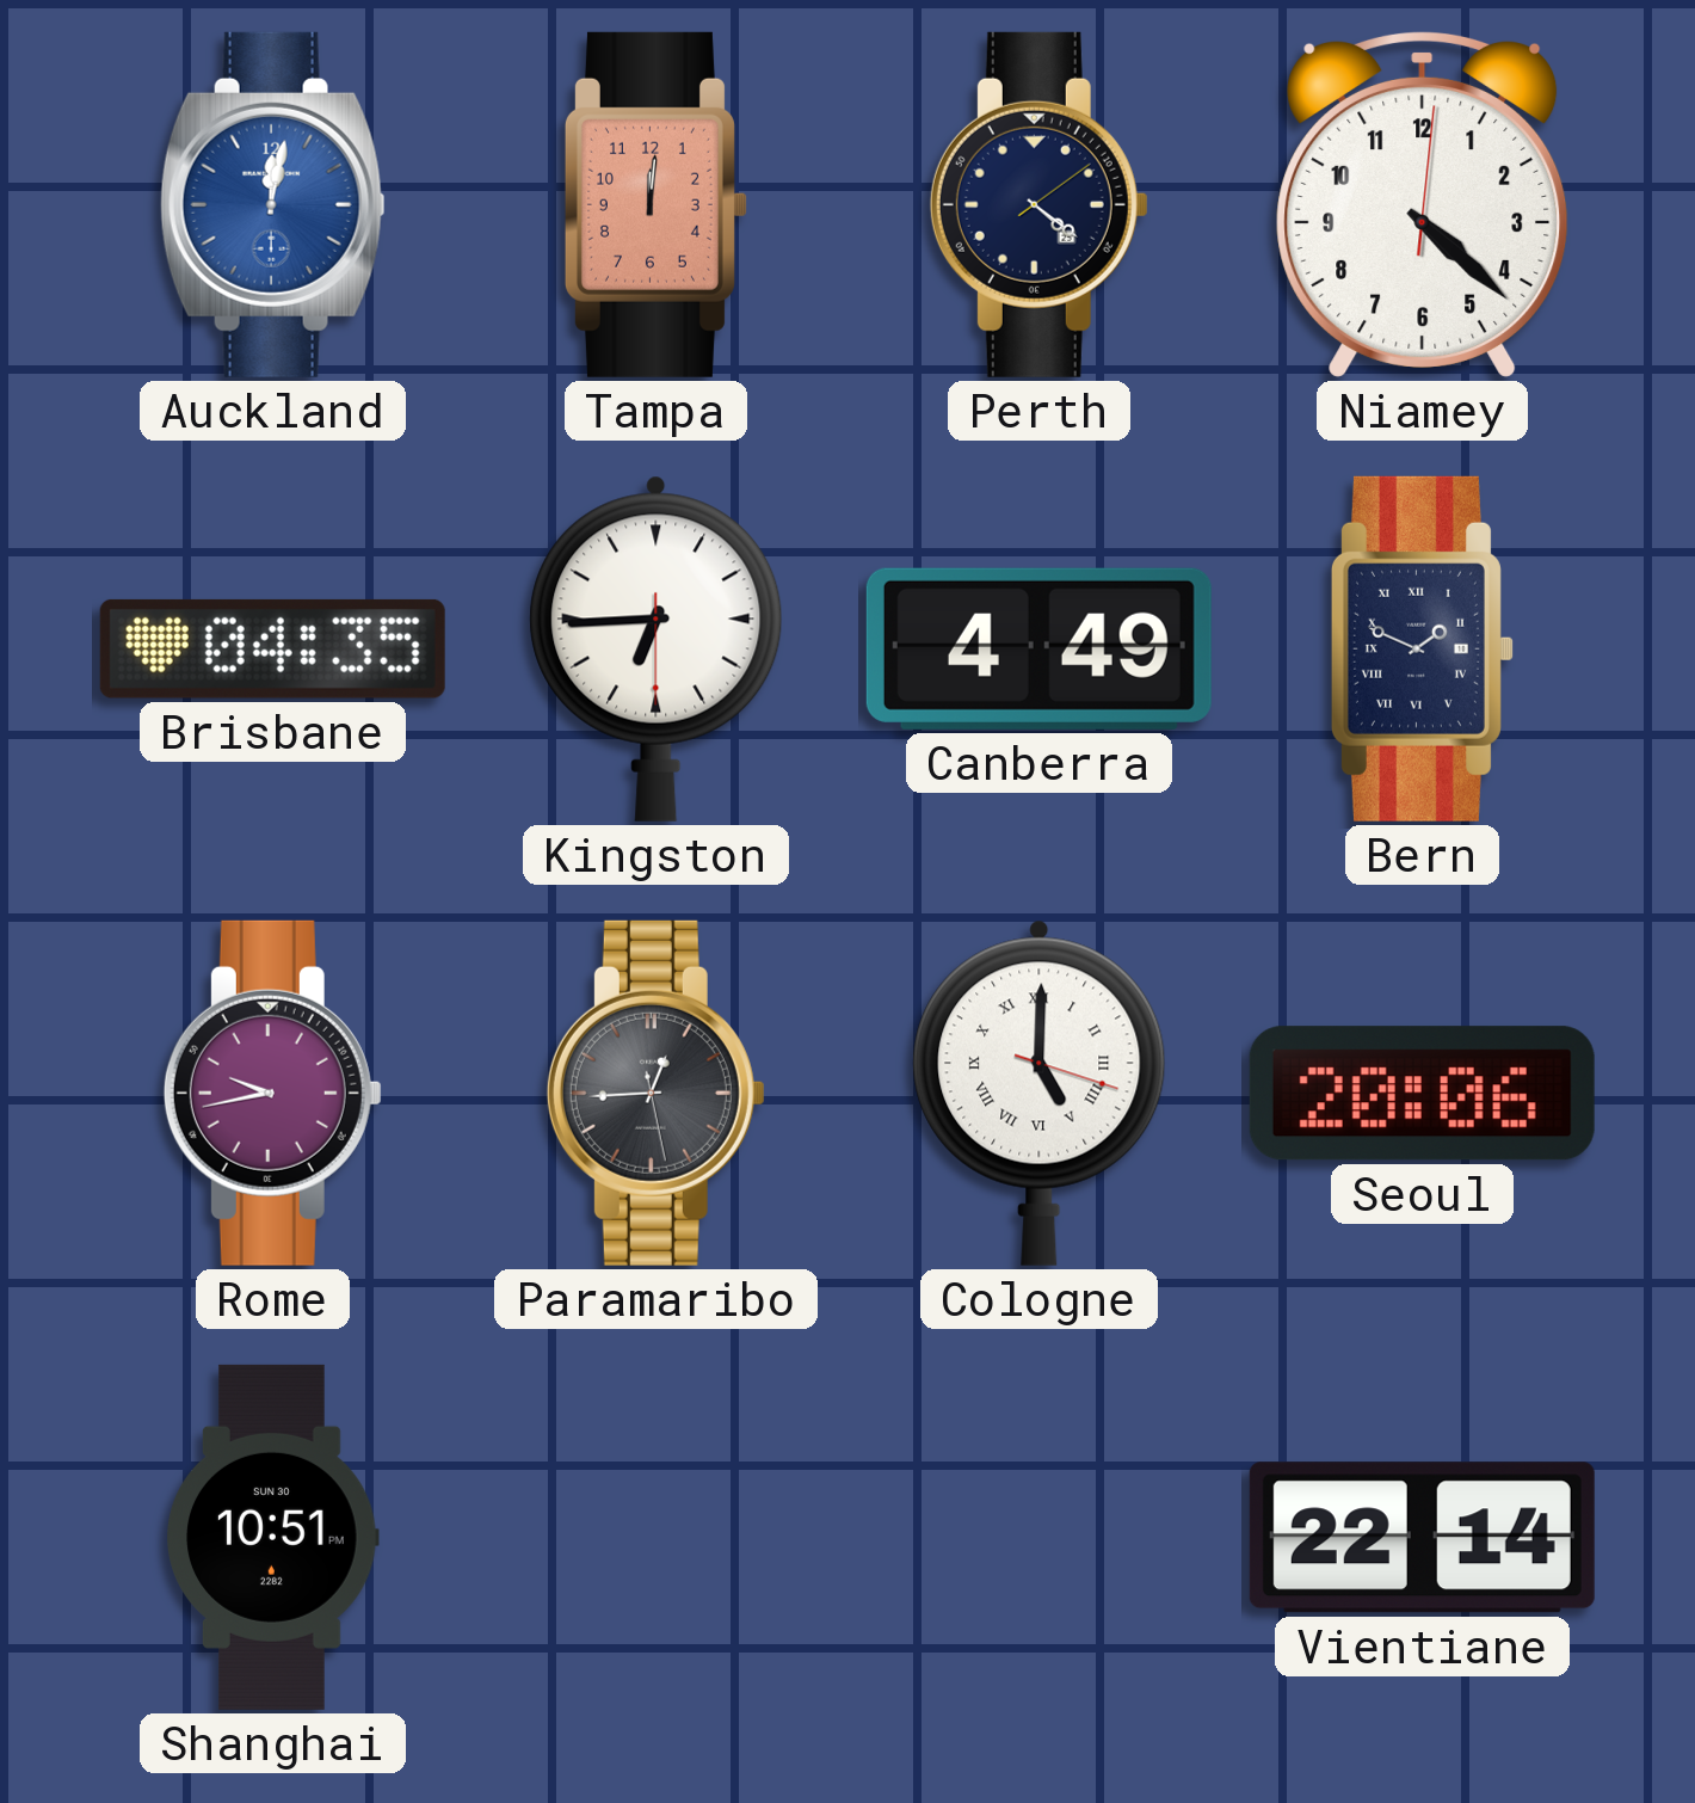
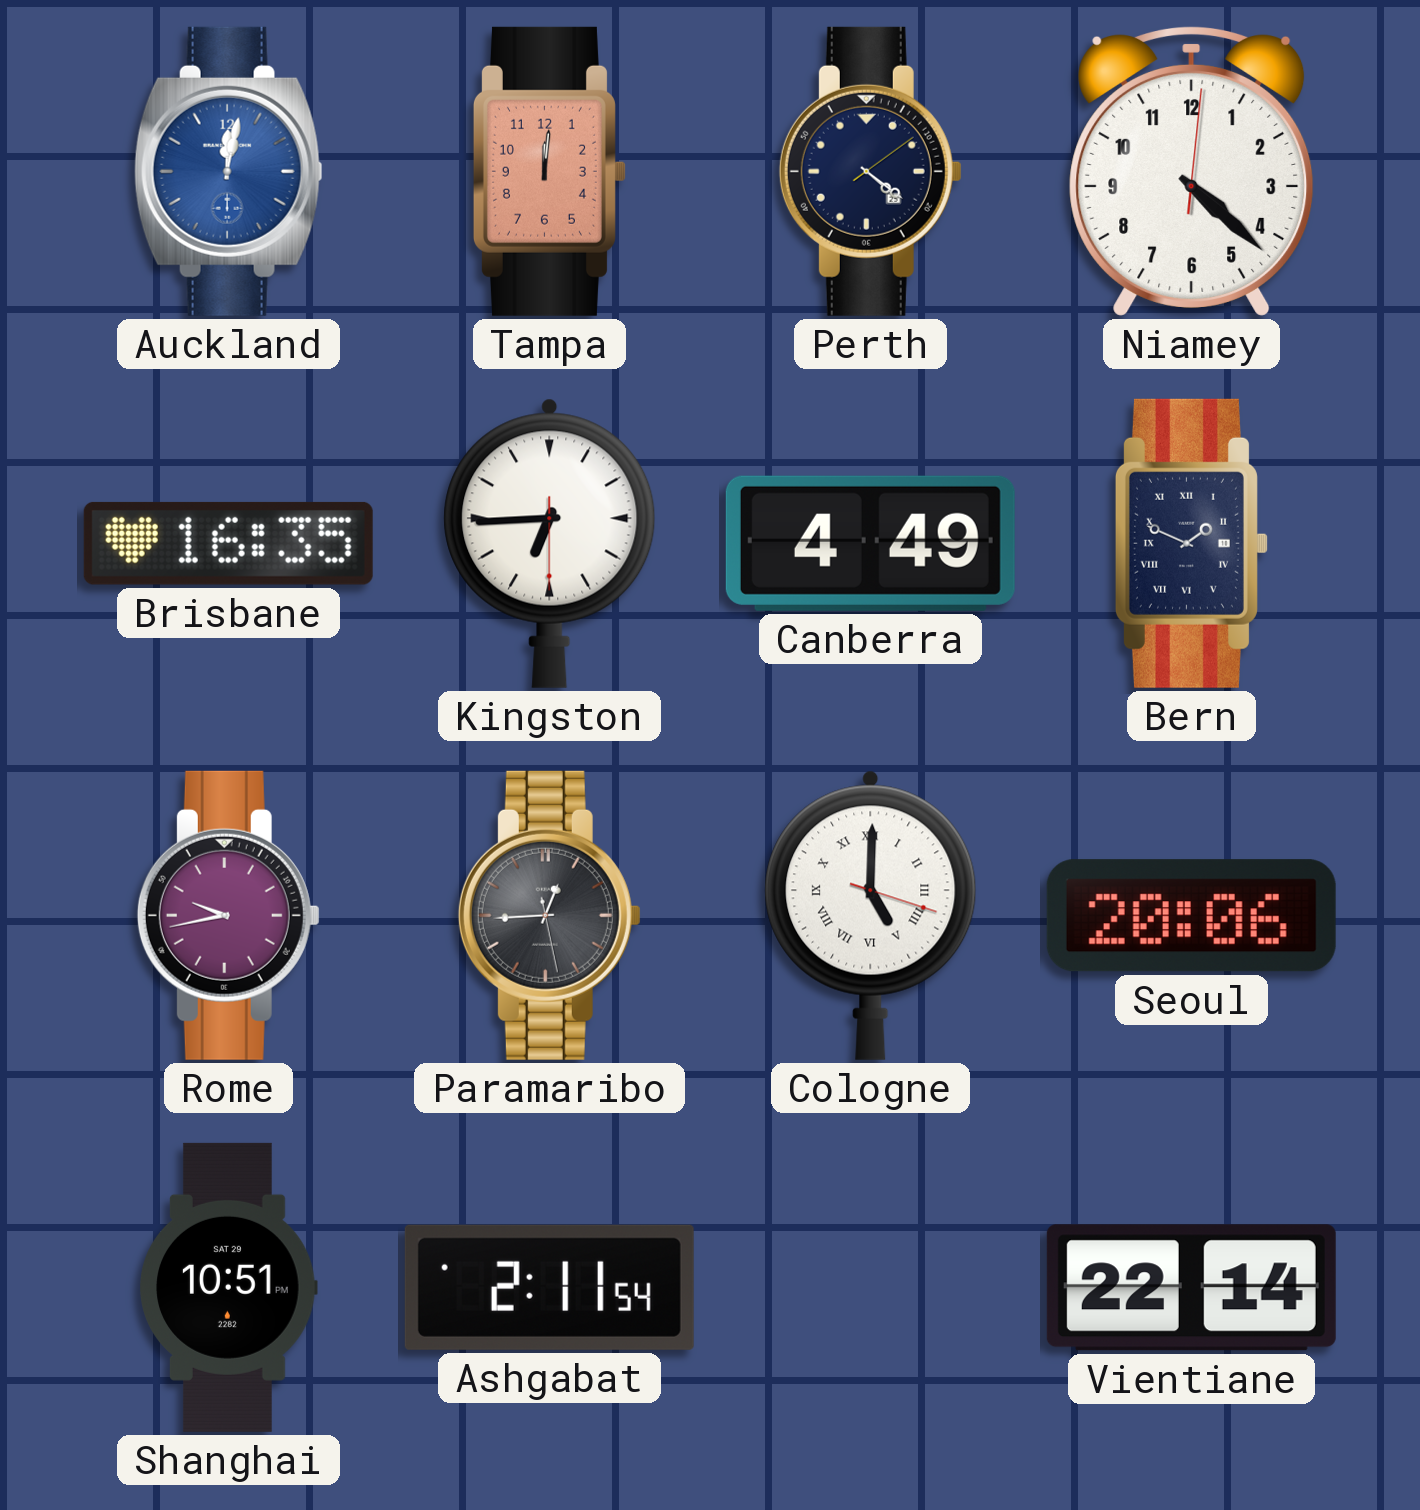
Brisbane: 04:35 -> 16:35
Shanghai date: SUN 30 -> SAT 29
Ashgabat: none -> 2:11
